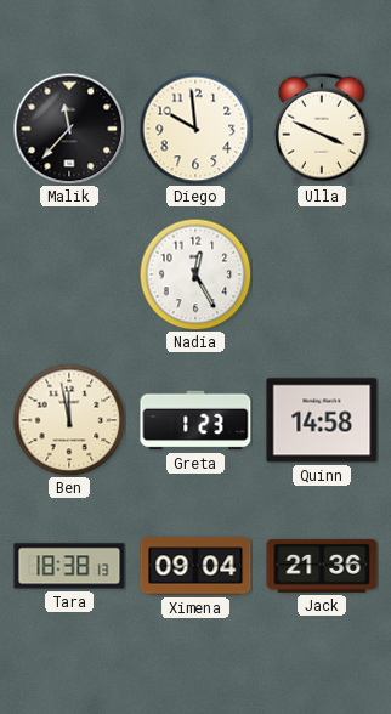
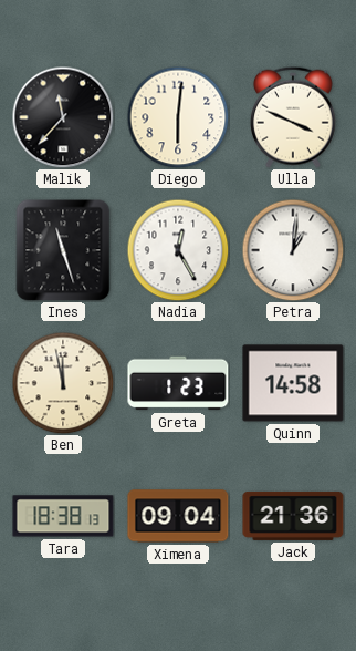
Diego: 9:59 -> 6:01
Ines: none -> 11:27
Petra: none -> 1:01
